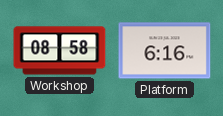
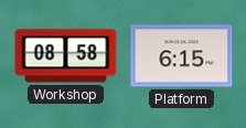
Platform: 6:16 -> 6:15
